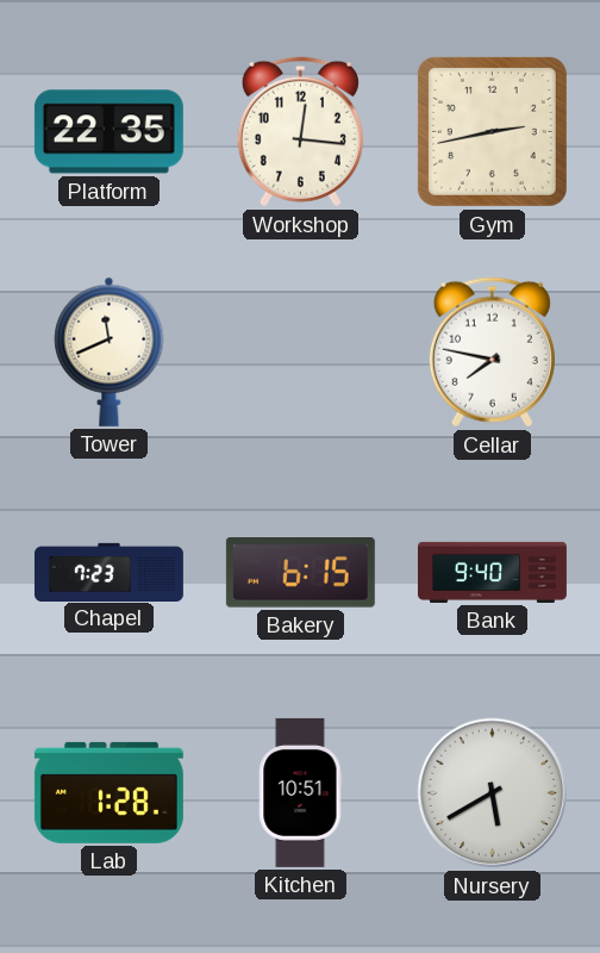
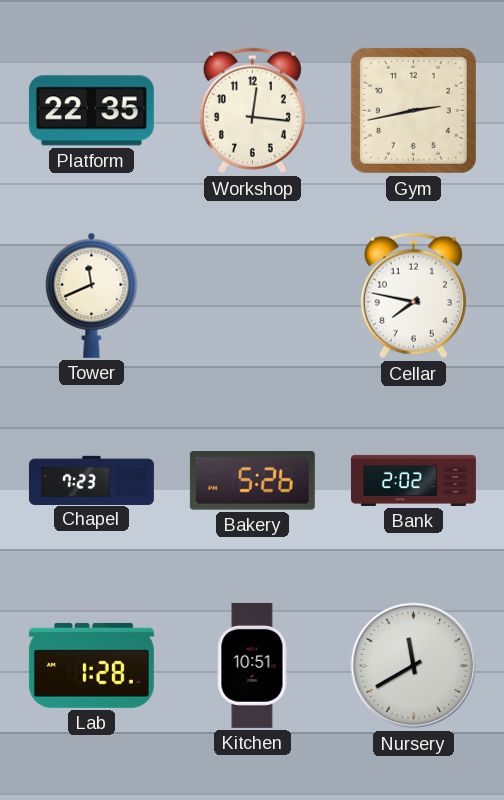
Bakery: 6:15 -> 5:26
Bank: 9:40 -> 2:02
Nursery: 5:40 -> 11:40
